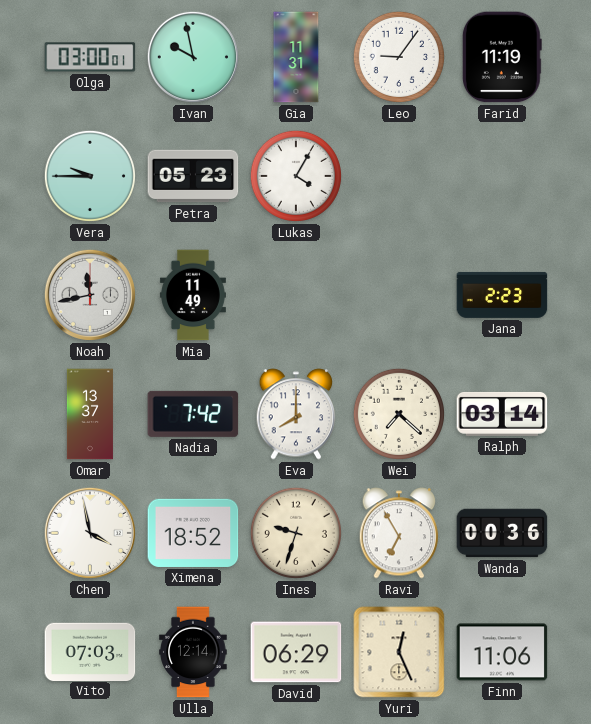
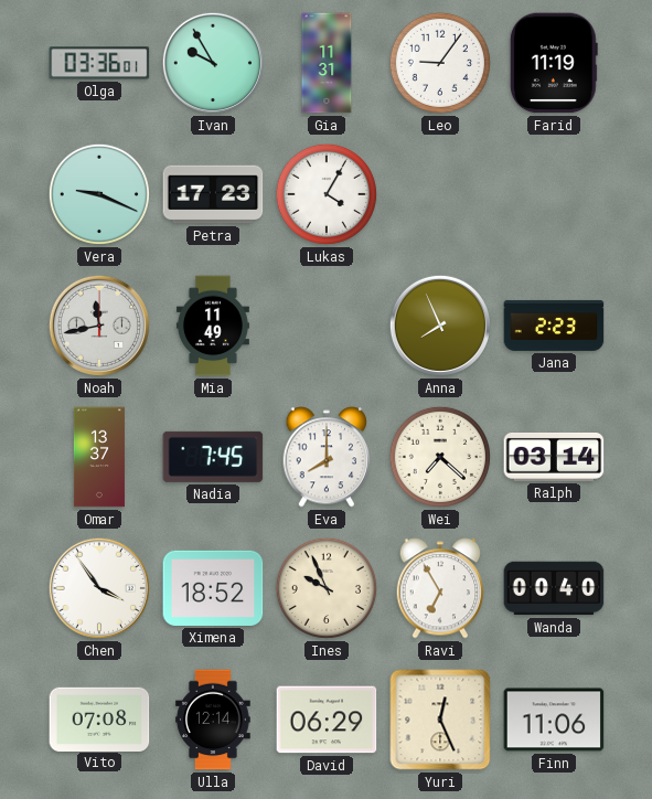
Olga: 03:00 -> 03:36
Ivan: 9:58 -> 9:55
Vera: 9:45 -> 9:19
Petra: 05:23 -> 17:23
Anna: none -> 7:56
Nadia: 7:42 -> 7:45
Chen: 3:58 -> 3:54
Ines: 9:33 -> 9:56
Wanda: 00:36 -> 00:40
Vito: 07:03 -> 07:08
